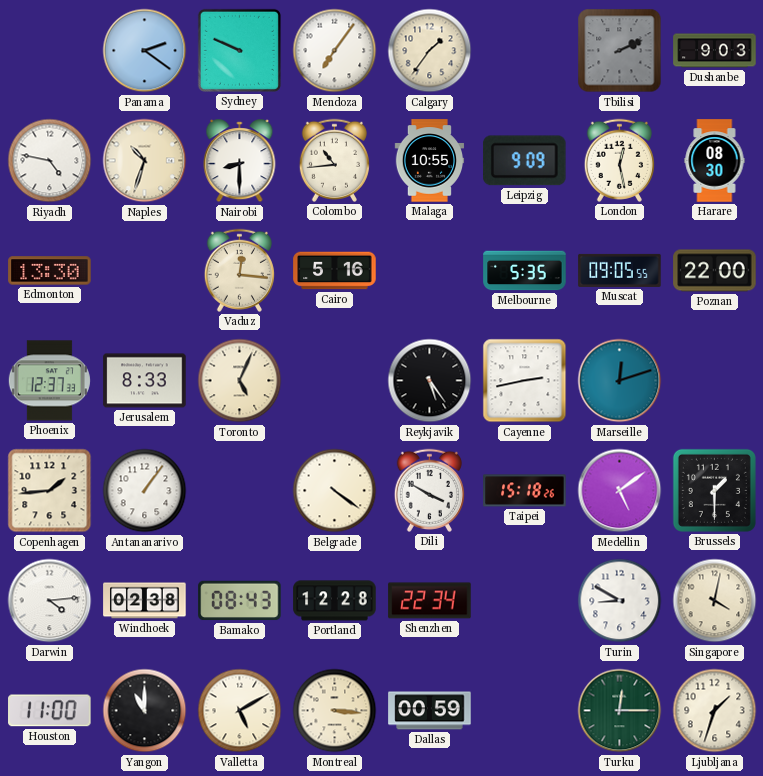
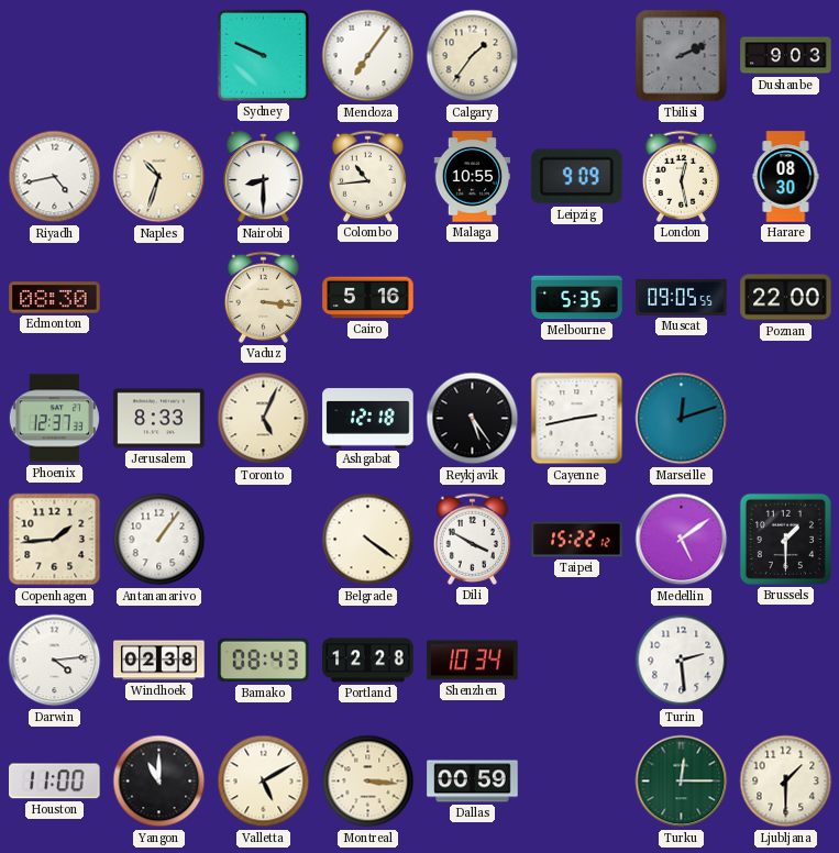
Panama: 2:21 -> none
Riyadh: 4:47 -> 4:43
Edmonton: 13:30 -> 08:30
Vaduz: 12:16 -> 3:16
Ashgabat: none -> 12:18
Taipei: 15:18 -> 15:22
Shenzhen: 22:34 -> 10:34
Turin: 8:50 -> 2:29
Singapore: 4:02 -> none
Ljubljana: 1:33 -> 1:30
